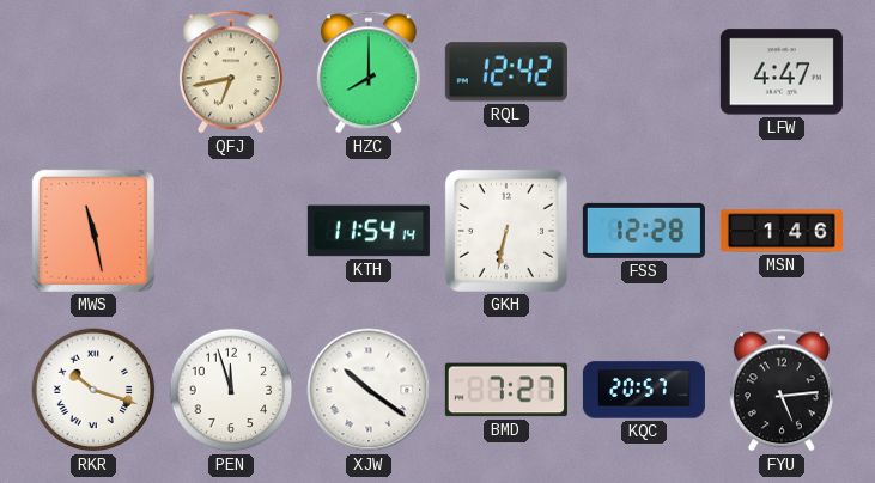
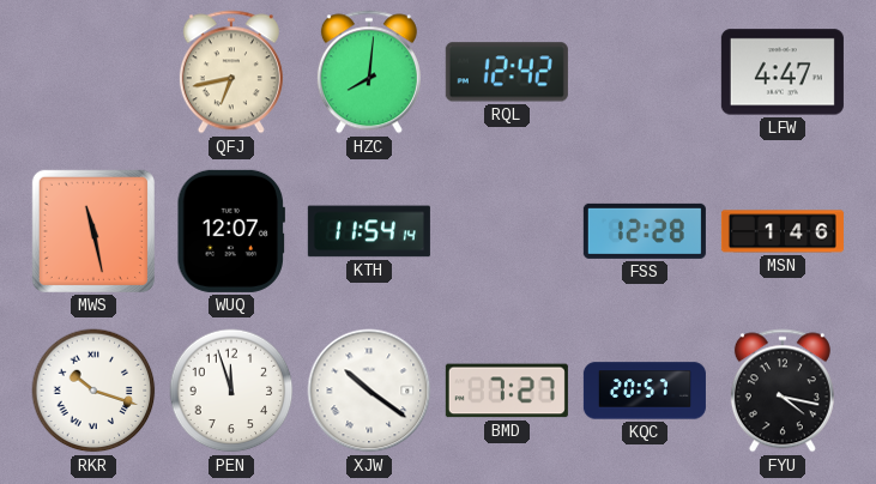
HZC: 8:00 -> 8:01
WUQ: none -> 12:07
GKH: 6:32 -> none
FYU: 5:14 -> 4:17
